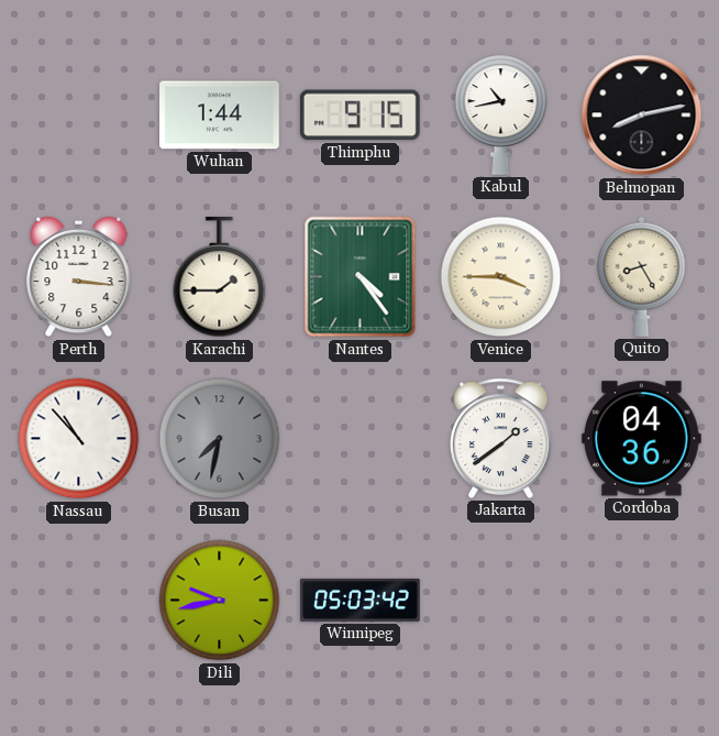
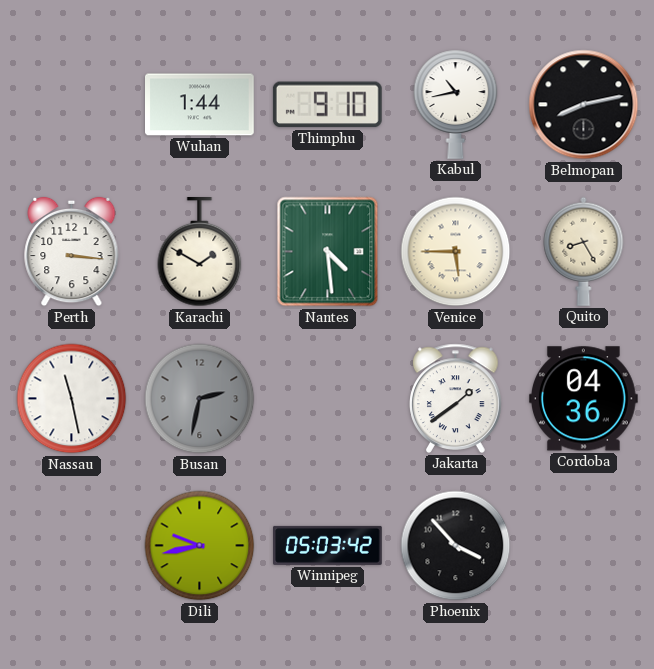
Thimphu: 9:15 -> 9:10
Karachi: 1:45 -> 1:50
Nantes: 4:24 -> 4:29
Venice: 3:45 -> 5:45
Nassau: 10:53 -> 11:28
Busan: 7:32 -> 2:32
Phoenix: none -> 3:53
